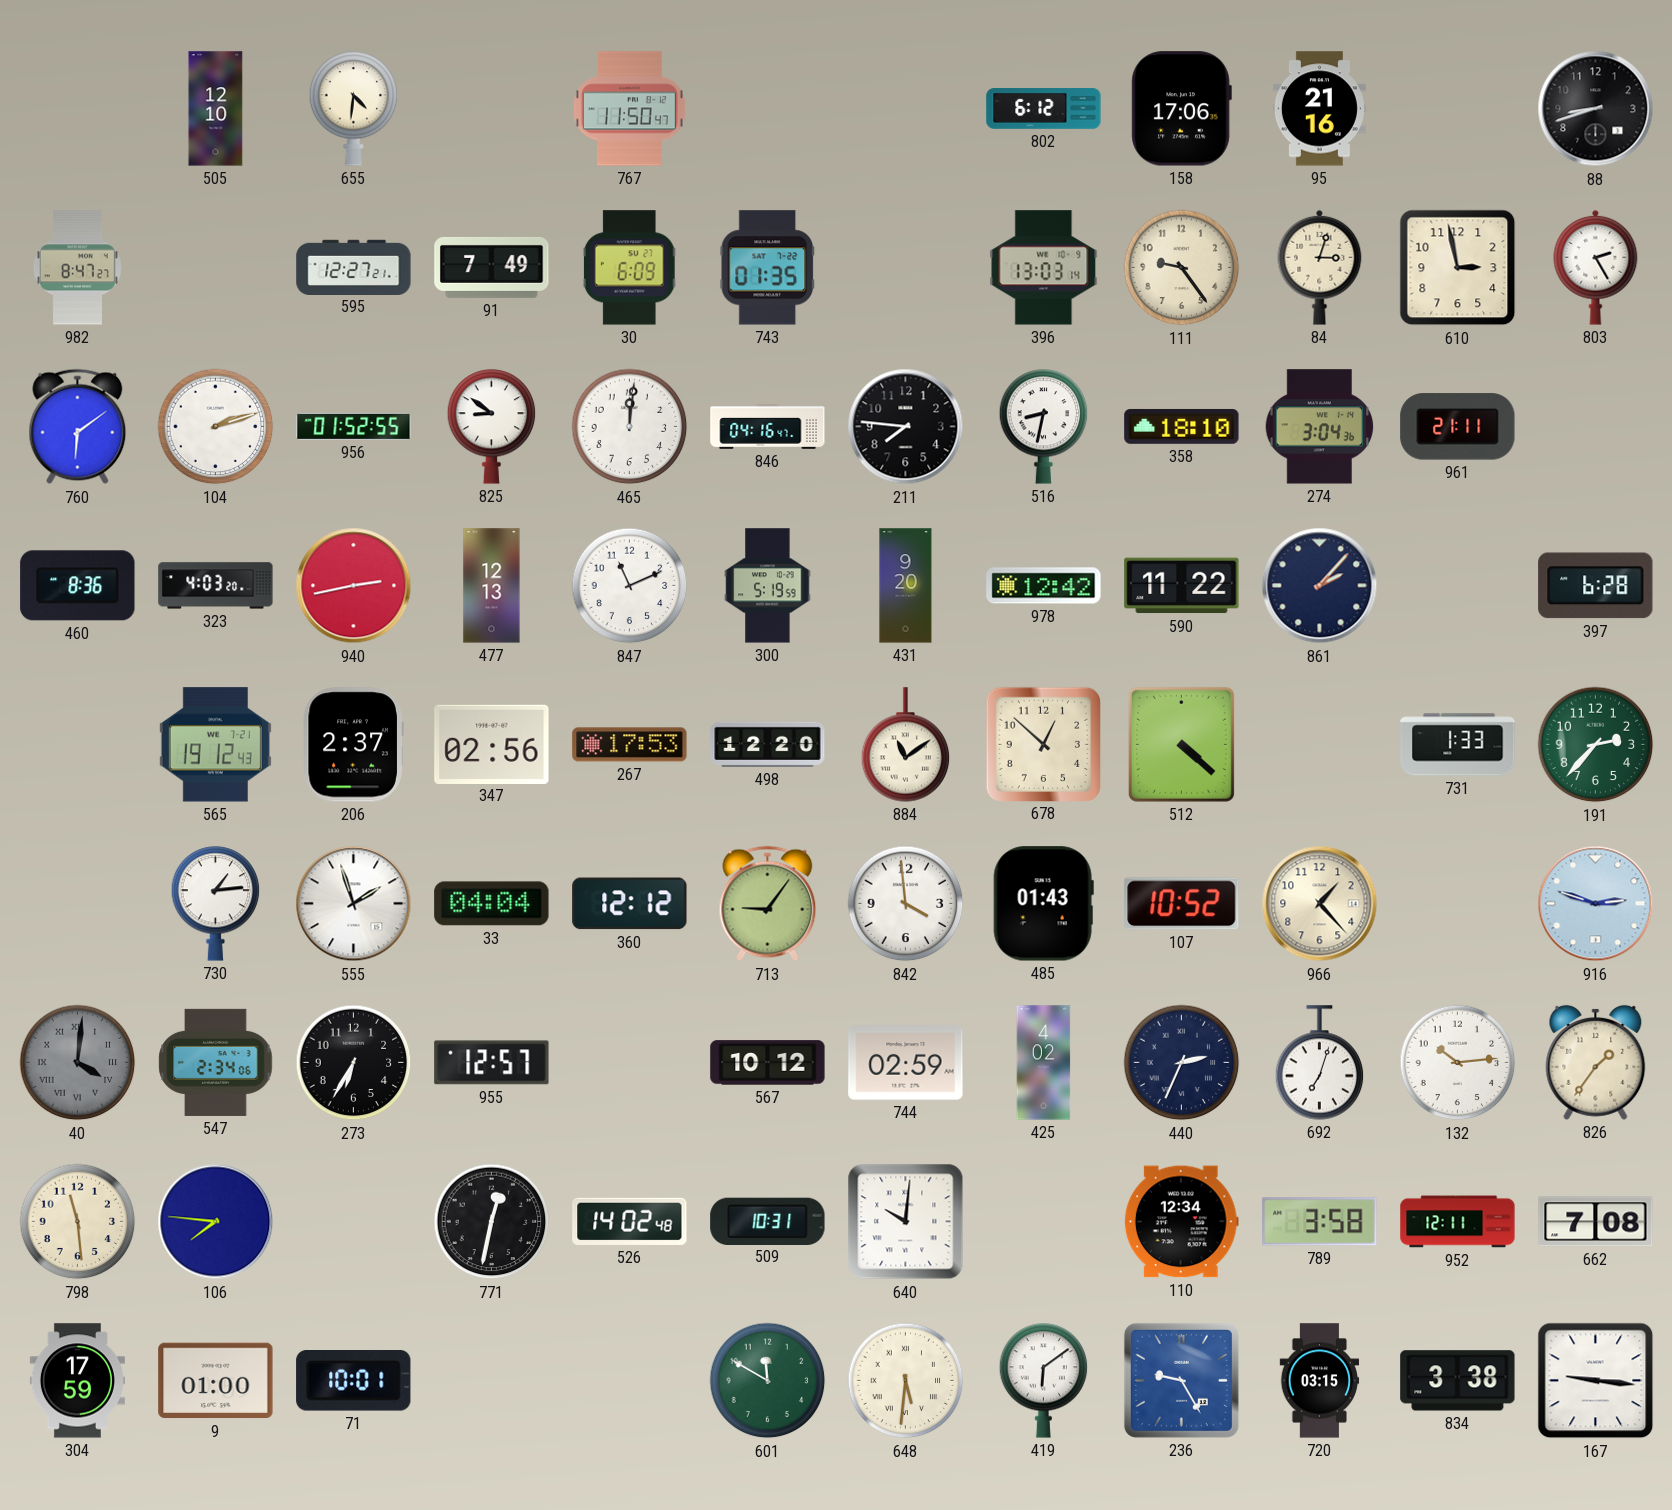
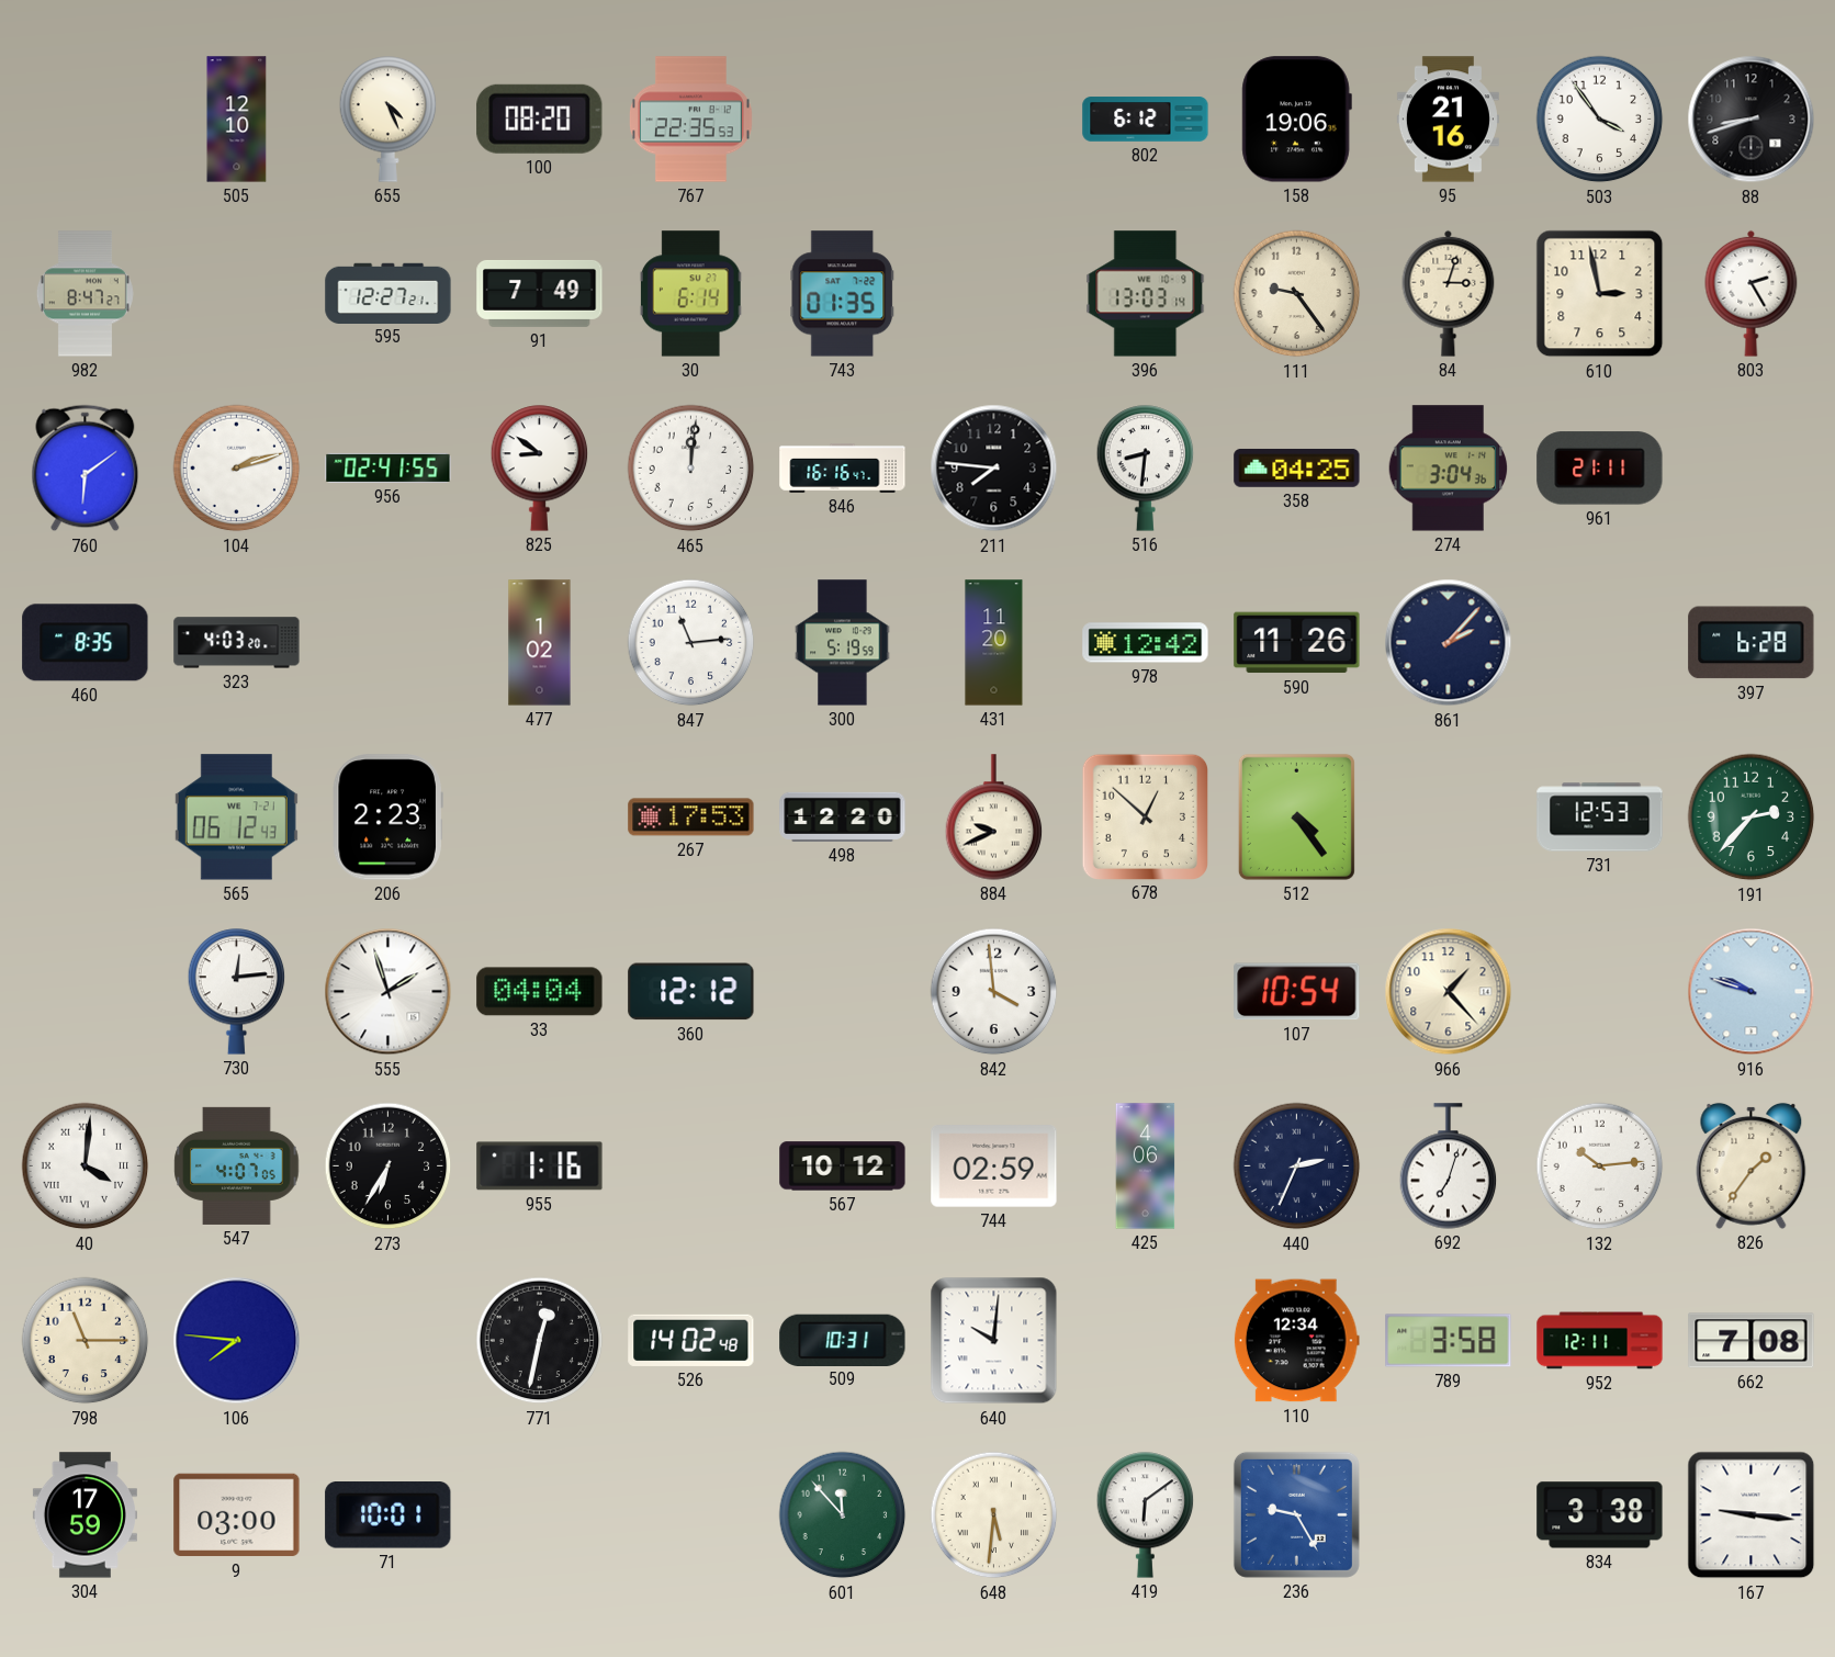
655: 4:31 -> 4:26
100: none -> 08:20
767: 11:50 -> 22:35
158: 17:06 -> 19:06
503: none -> 3:54
30: 6:09 -> 6:14
956: 01:52 -> 02:41
846: 04:16 -> 16:16
516: 8:32 -> 8:31
358: 18:10 -> 04:25
460: 8:36 -> 8:35
940: 2:43 -> none
477: 12:13 -> 1:02
847: 11:11 -> 11:14
431: 9:20 -> 11:20
590: 11:22 -> 11:26
565: 19:12 -> 06:12
206: 2:37 -> 2:23
347: 02:56 -> none
884: 11:09 -> 9:41
512: 4:22 -> 4:24
731: 1:33 -> 12:53
730: 1:14 -> 12:14
713: 9:06 -> none
485: 01:43 -> none
107: 10:52 -> 10:54
916: 2:48 -> 9:48
40 dial: grey -> white
547: 2:34 -> 4:07
955: 12:57 -> 1:16
425: 4:02 -> 4:06
798: 11:29 -> 11:15
9: 01:00 -> 03:00
601: 11:50 -> 11:53
720: 03:15 -> none
